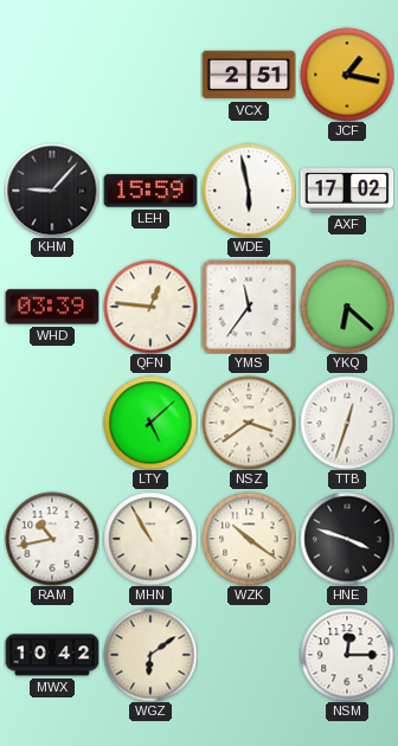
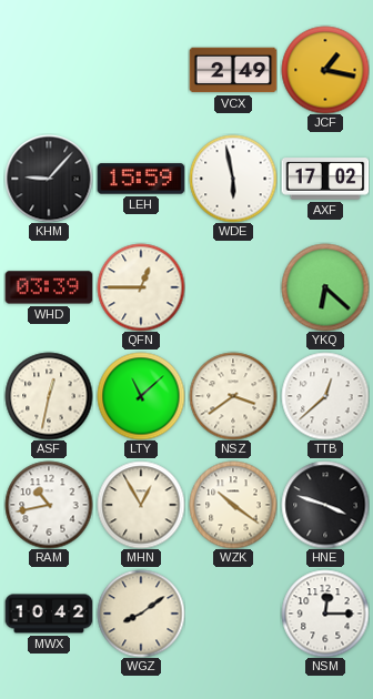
VCX: 2:51 -> 2:49
QFN: 12:46 -> 12:45
YMS: 11:36 -> none
ASF: none -> 12:32
LTY: 5:08 -> 11:08
TTB: 12:33 -> 12:38
MHN: 10:55 -> 12:55
WGZ: 6:09 -> 8:09
